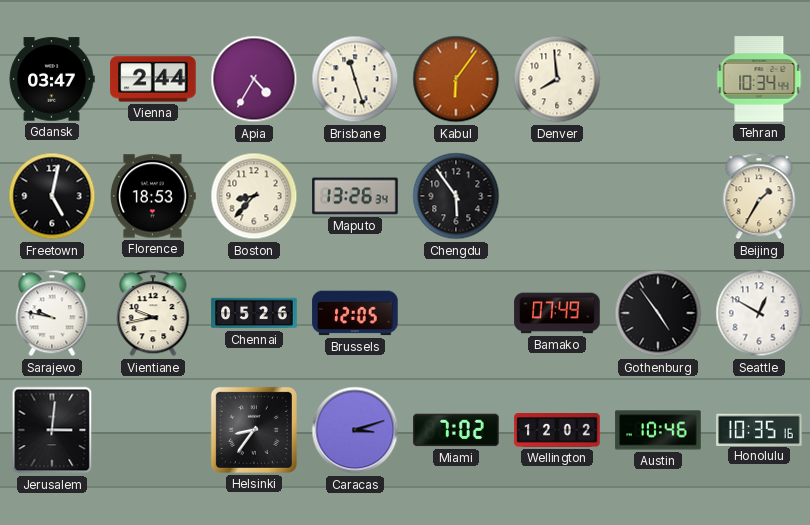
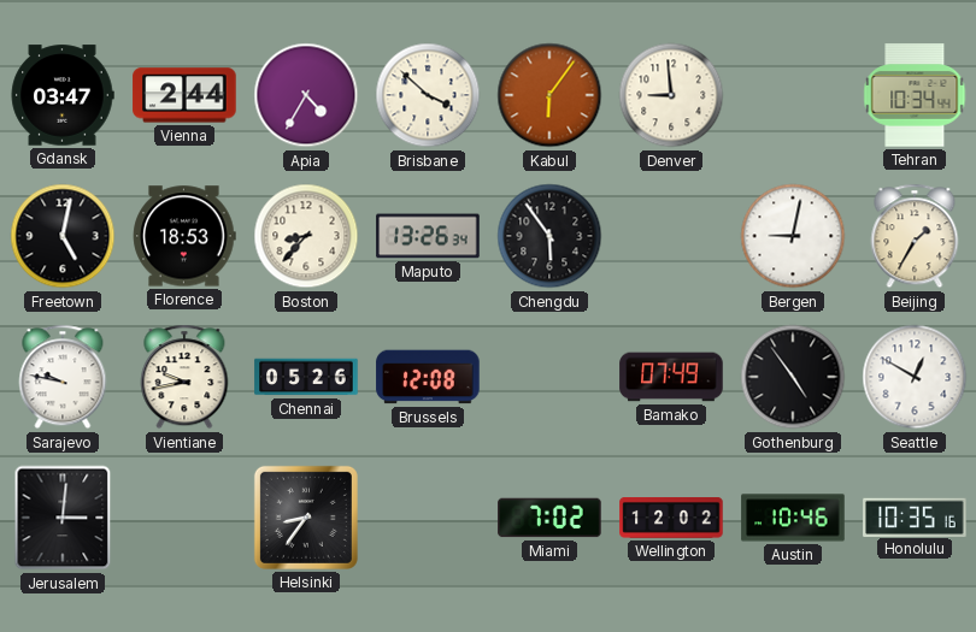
Brisbane: 11:27 -> 3:52
Denver: 7:59 -> 8:59
Bergen: none -> 9:02
Brussels: 12:05 -> 12:08
Caracas: 3:12 -> none
